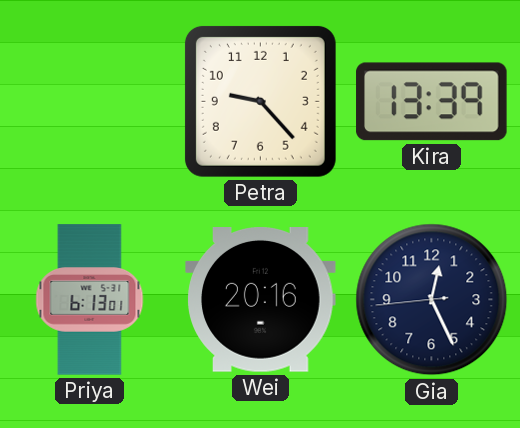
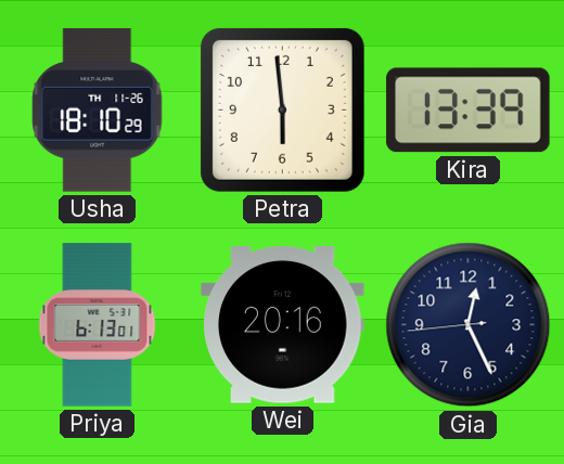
Usha: none -> 18:10
Petra: 9:23 -> 5:59
